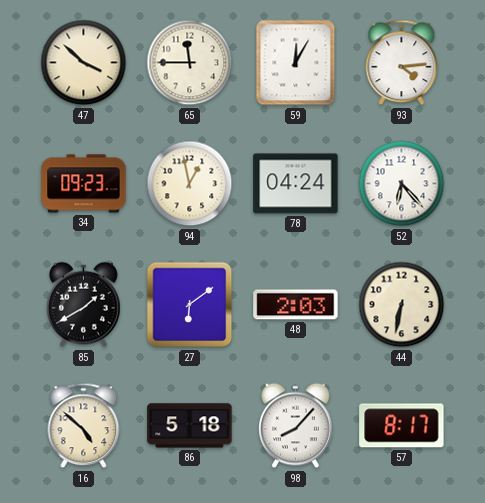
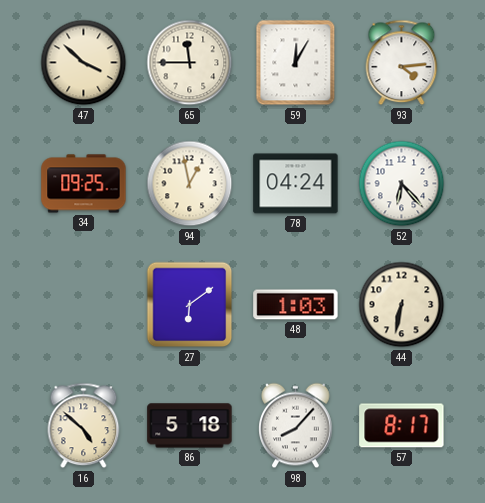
34: 09:23 -> 09:25
85: 1:40 -> none
48: 2:03 -> 1:03
